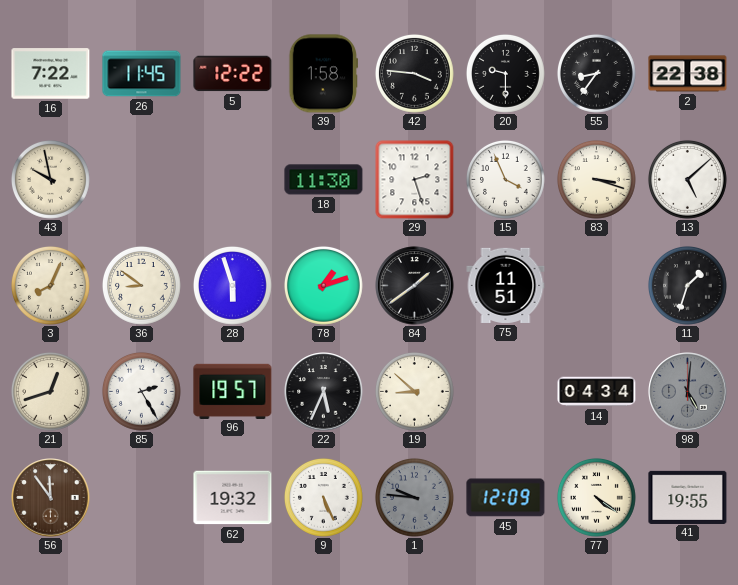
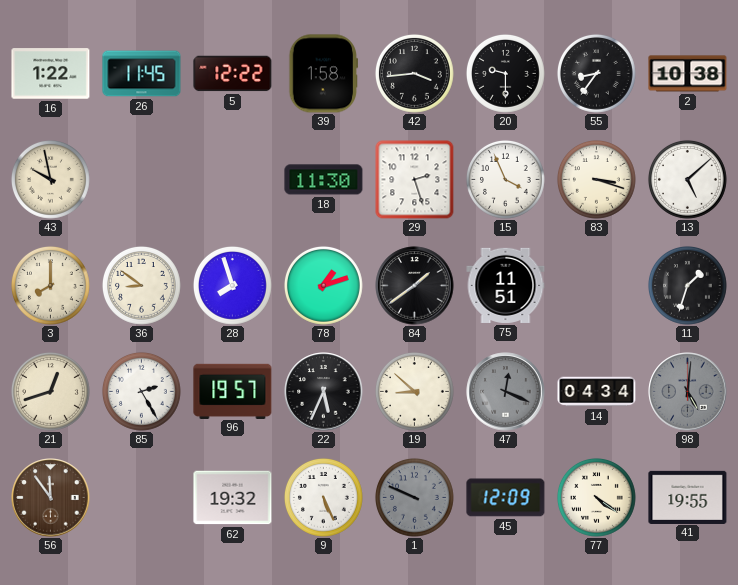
16: 7:22 -> 1:22
42: 3:46 -> 3:44
2: 22:38 -> 10:38
3: 8:04 -> 8:00
28: 5:57 -> 7:57
47: none -> 12:19
1: 9:46 -> 9:49
